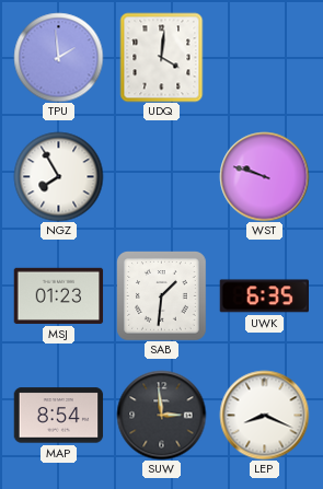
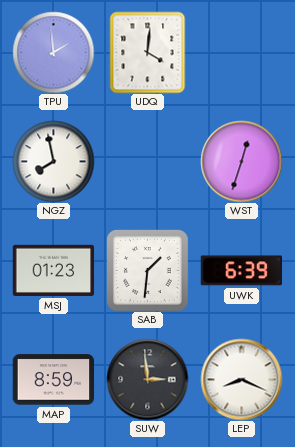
NGZ: 7:55 -> 7:58
WST: 9:48 -> 12:33
UWK: 6:35 -> 6:39
MAP: 8:54 -> 8:59
